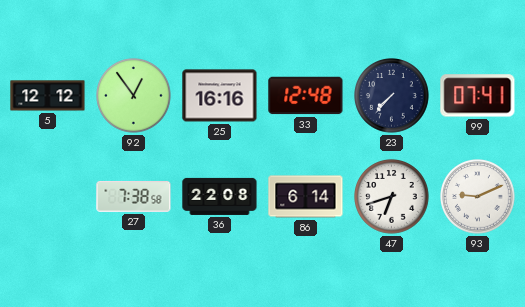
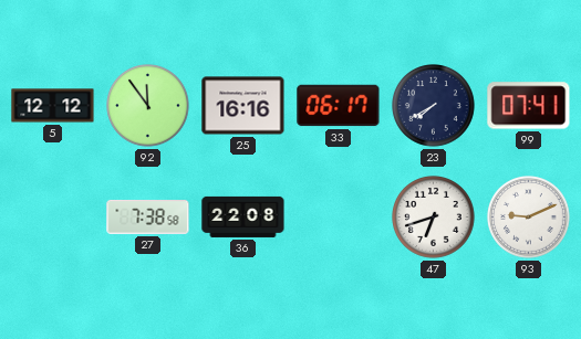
92: 12:54 -> 11:54
33: 12:48 -> 06:17
23: 7:37 -> 7:40
86: 6:14 -> none
